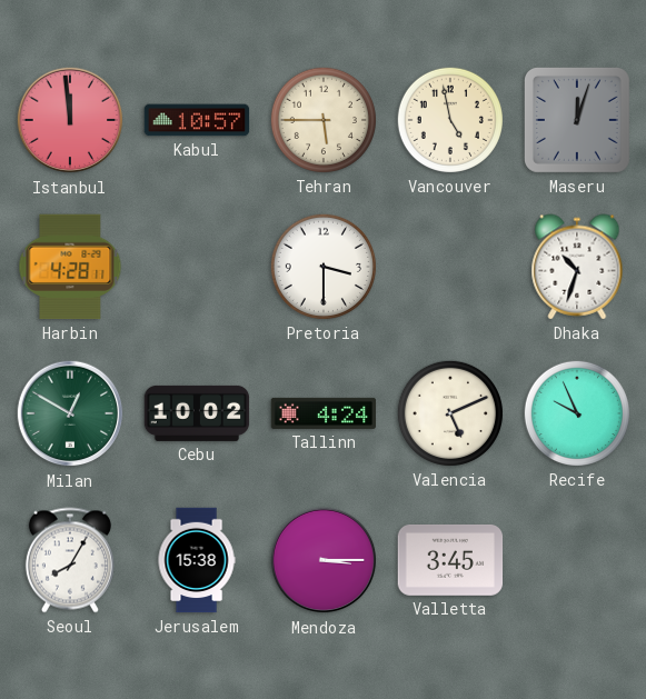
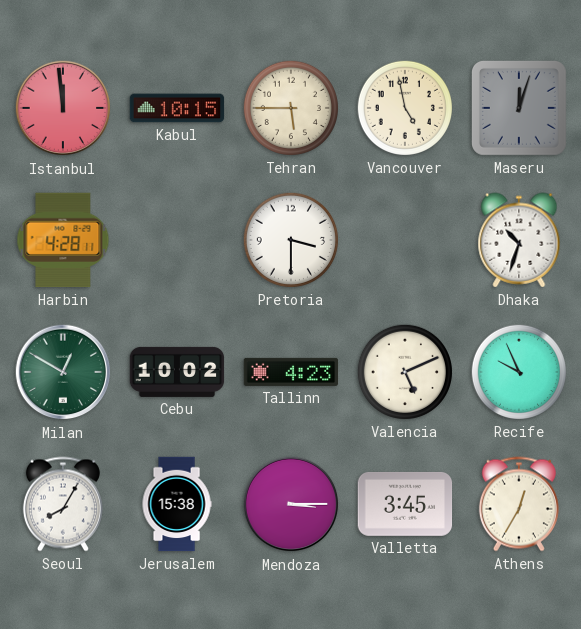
Kabul: 10:57 -> 10:15
Tallinn: 4:24 -> 4:23
Athens: none -> 12:35
